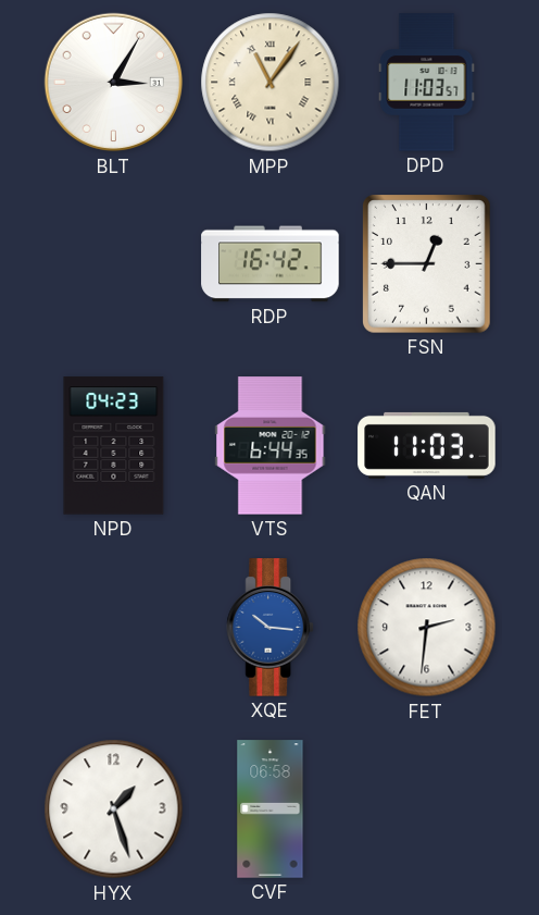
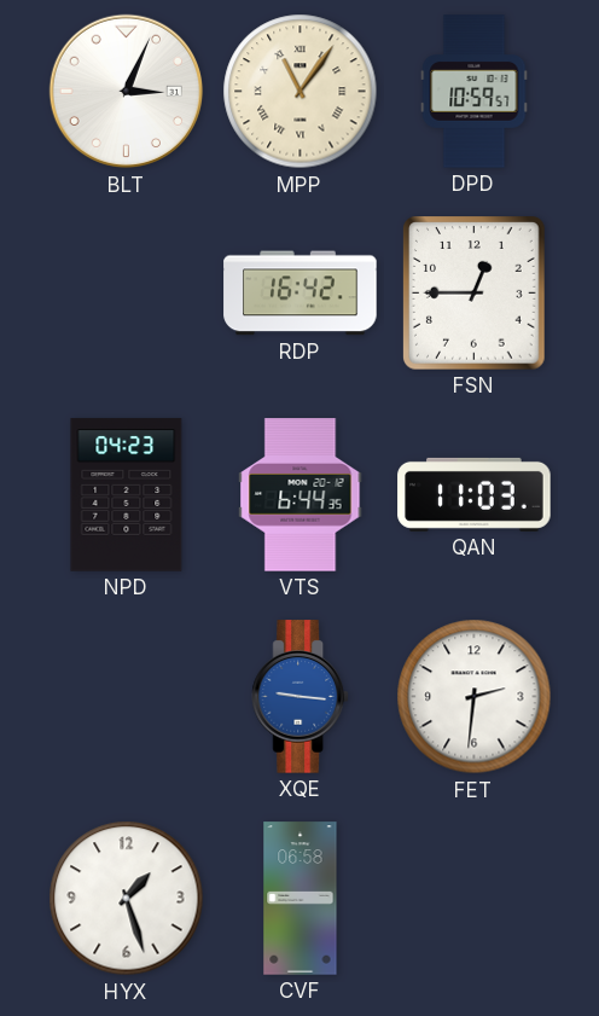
BLT: 3:05 -> 3:04
DPD: 11:03 -> 10:59
XQE: 10:16 -> 9:16
